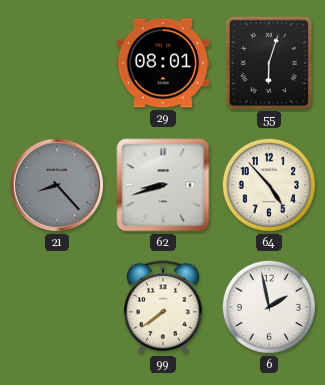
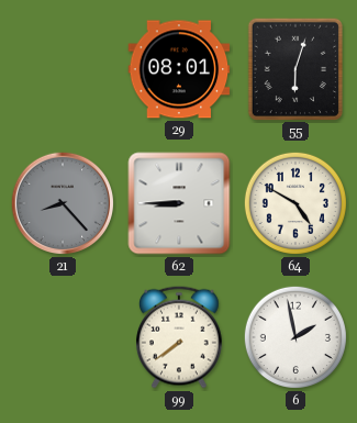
62: 8:42 -> 8:45
64: 4:53 -> 4:50
